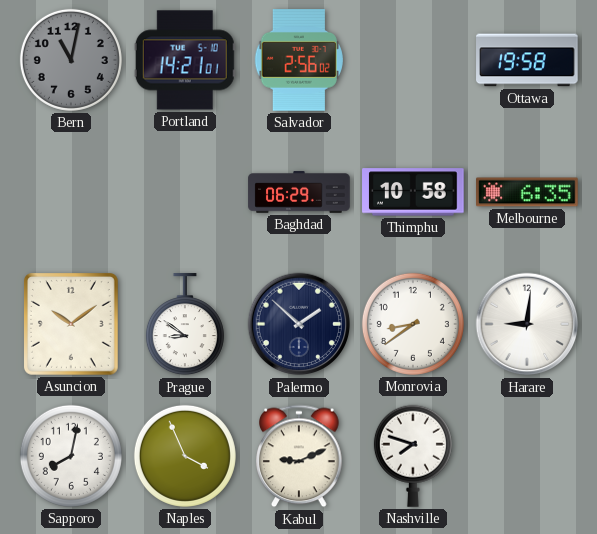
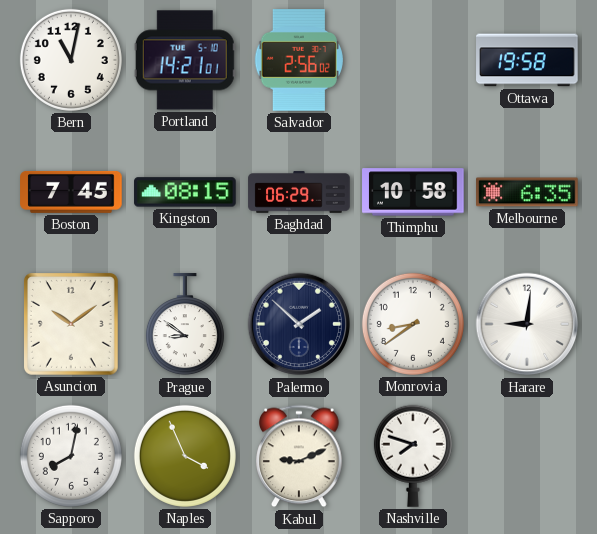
Bern dial: grey -> white
Boston: none -> 7:45
Kingston: none -> 08:15
